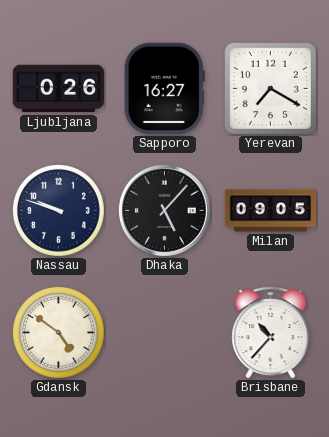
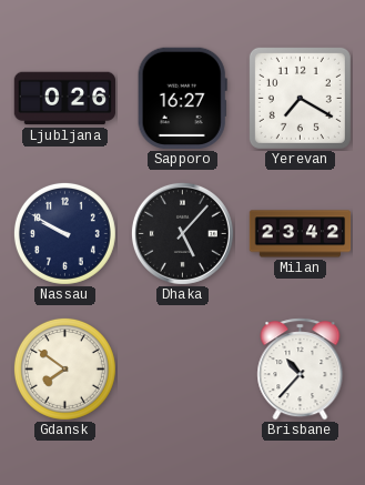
Nassau: 9:48 -> 9:50
Milan: 09:05 -> 23:42
Gdansk: 4:51 -> 7:51
